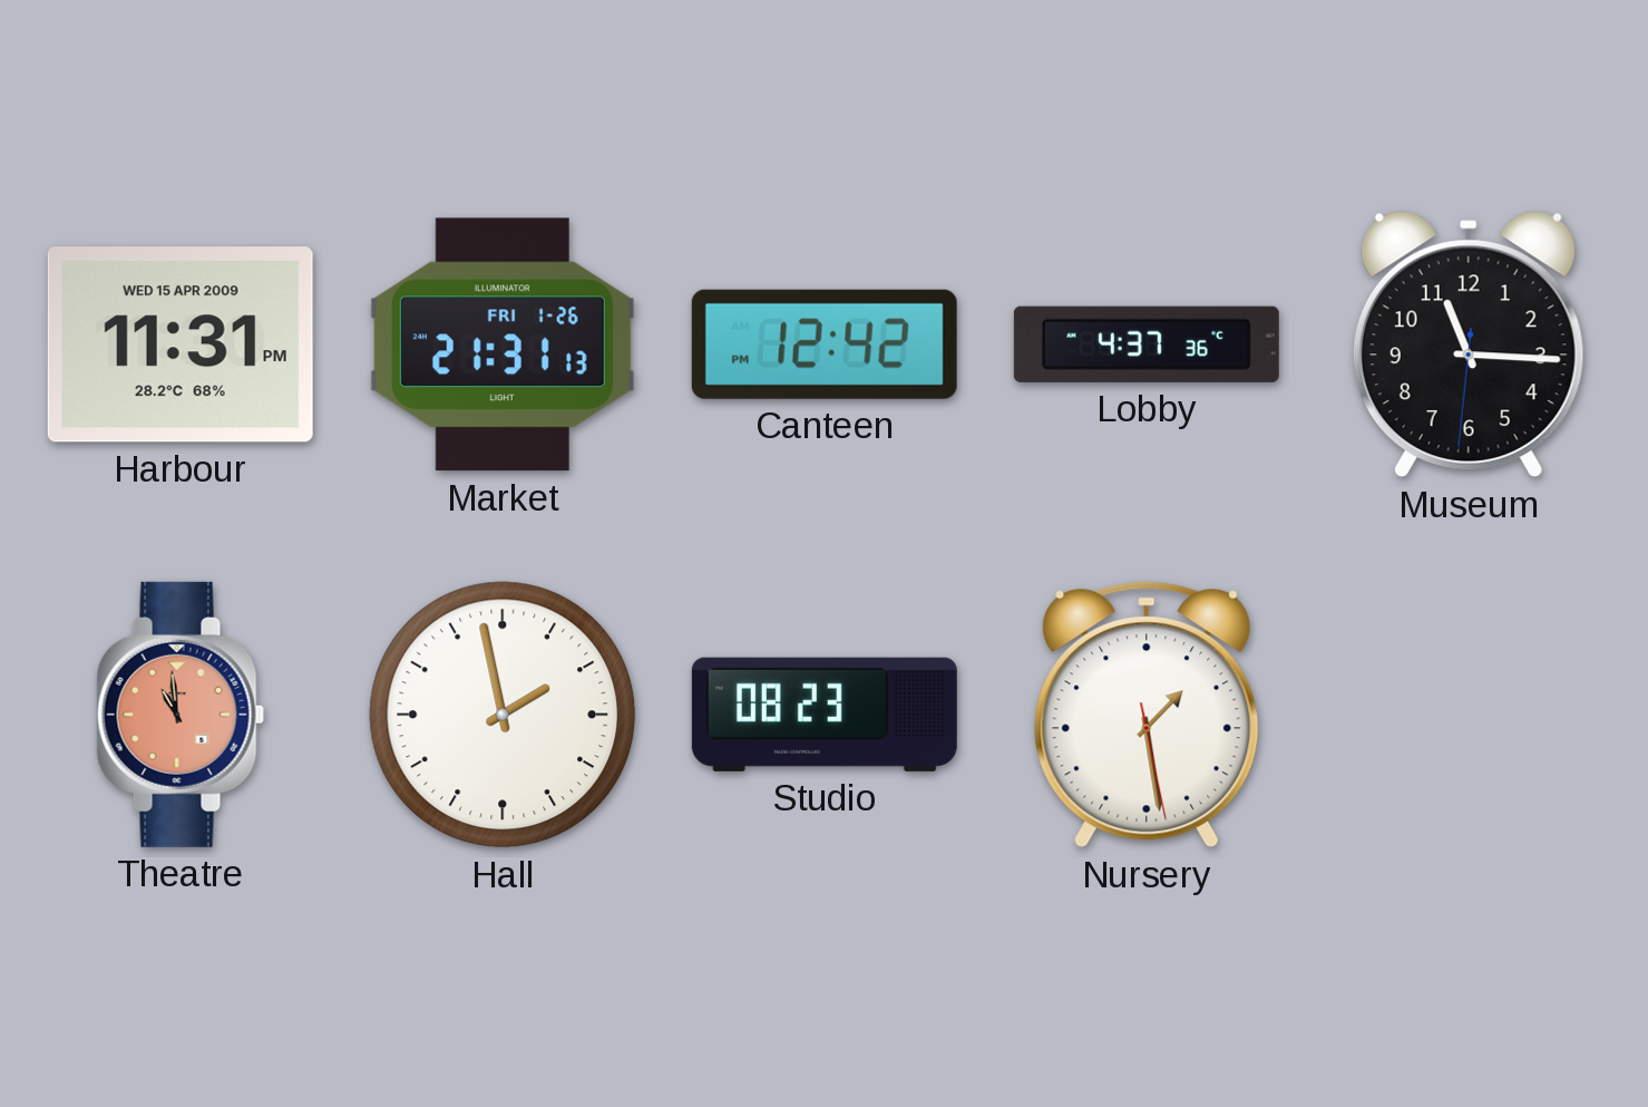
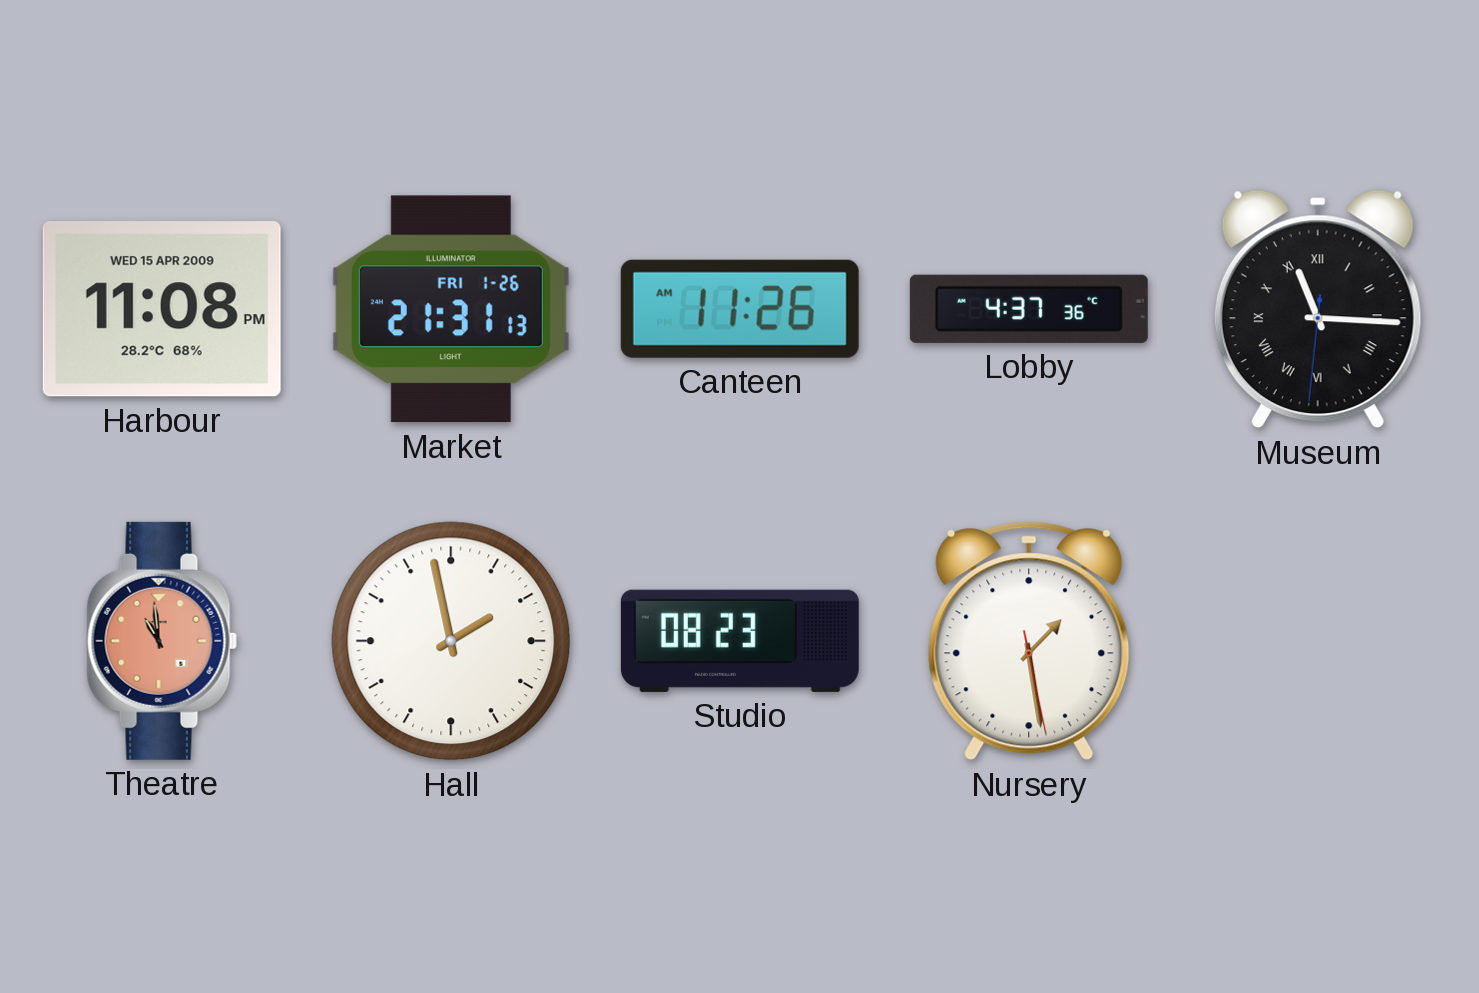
Harbour: 11:31 -> 11:08
Canteen: 12:42 -> 11:26
Museum numerals: Arabic -> Roman
